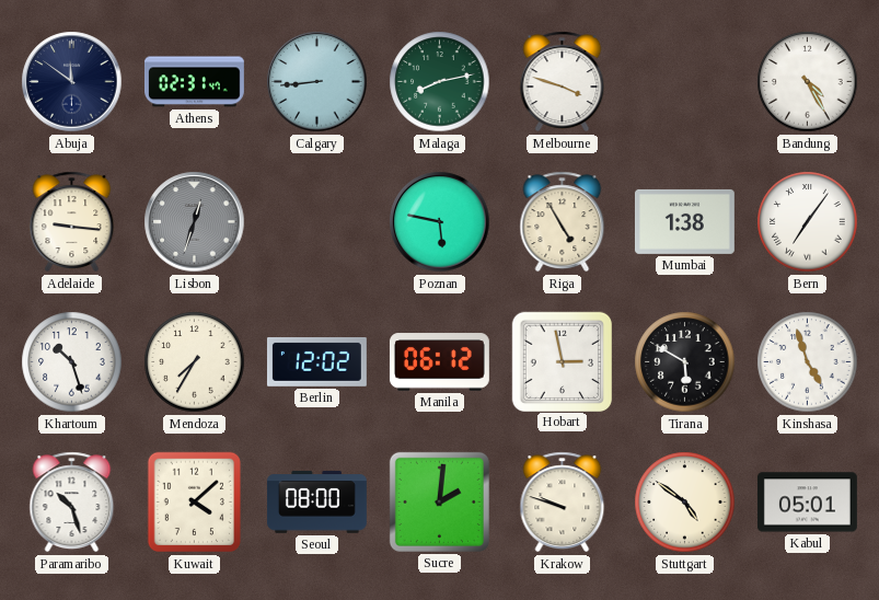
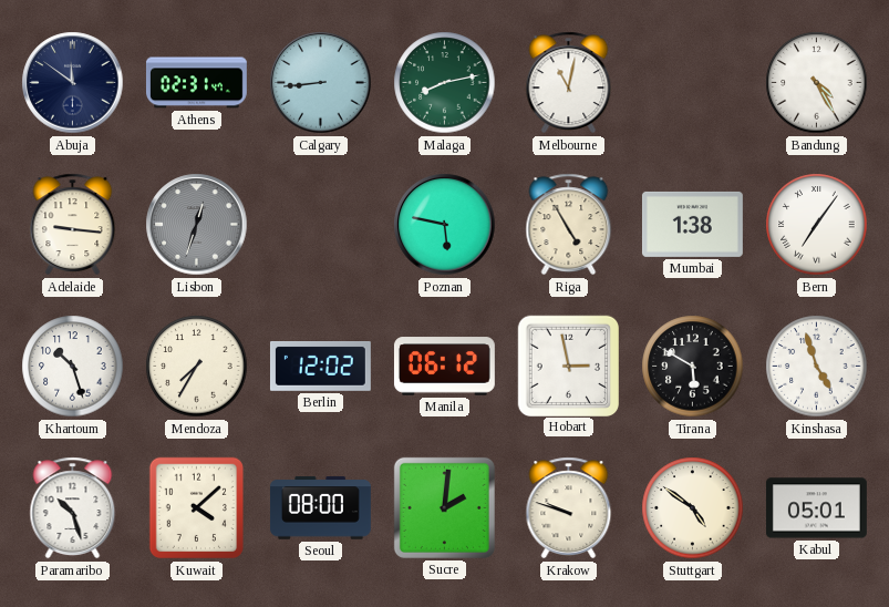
Melbourne: 3:48 -> 11:02
